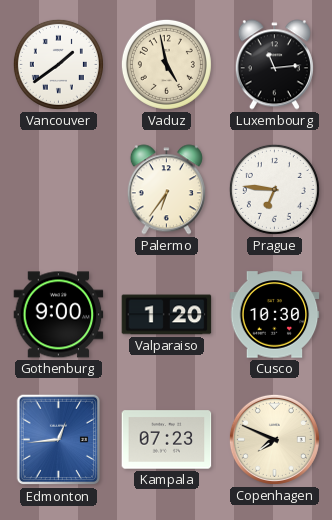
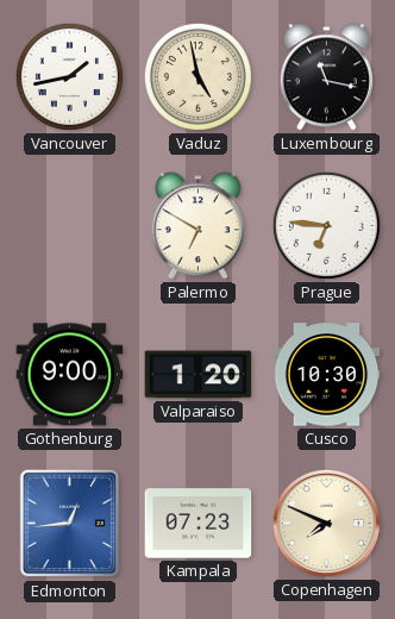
Vancouver: 1:39 -> 1:43
Luxembourg: 11:14 -> 11:17
Palermo: 6:36 -> 6:50
